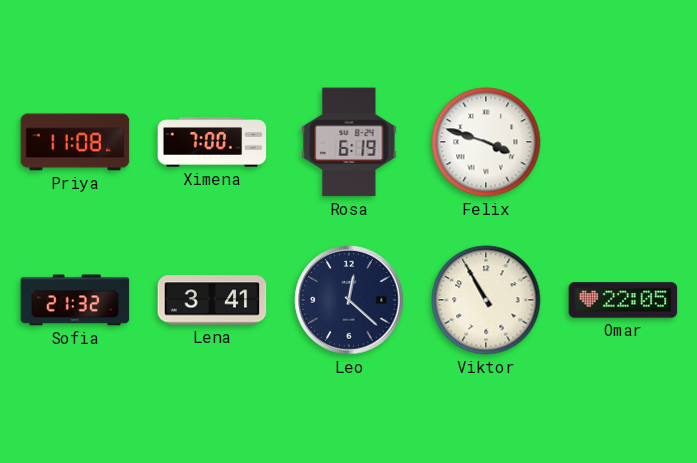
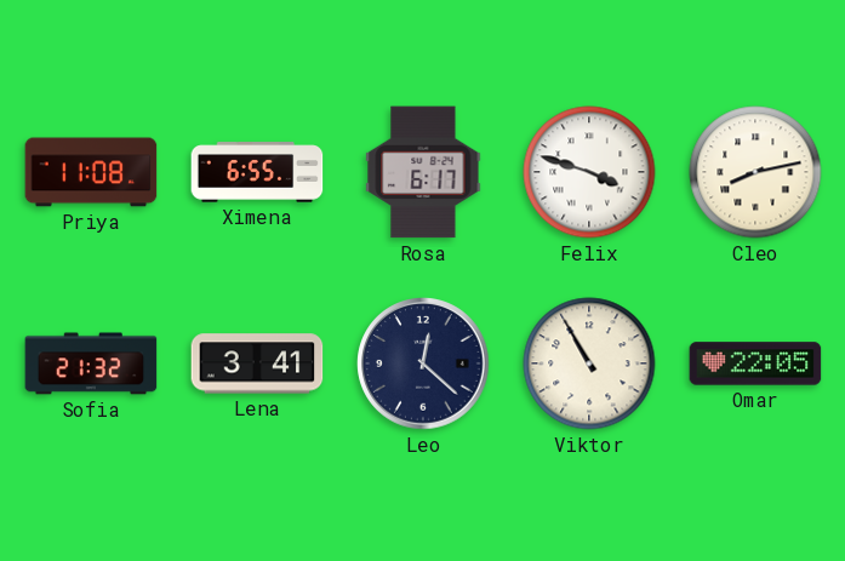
Ximena: 7:00 -> 6:55
Rosa: 6:19 -> 6:17
Cleo: none -> 8:13
